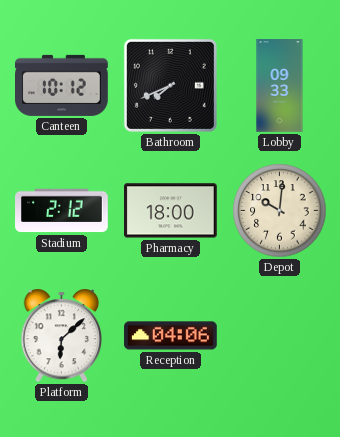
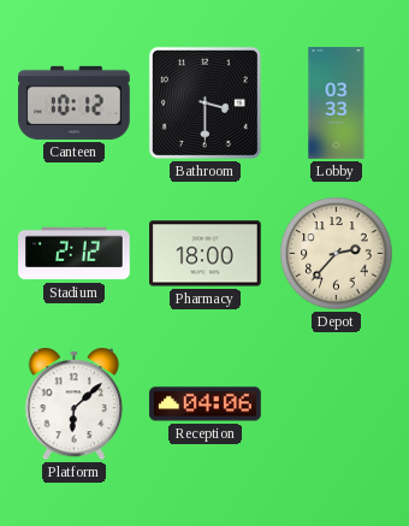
Bathroom: 7:41 -> 3:30
Lobby: 09:33 -> 03:33
Depot: 10:01 -> 2:37
